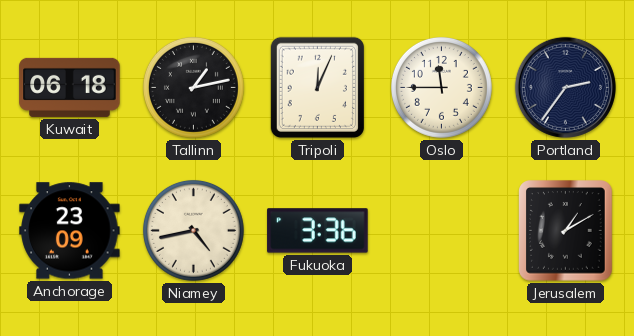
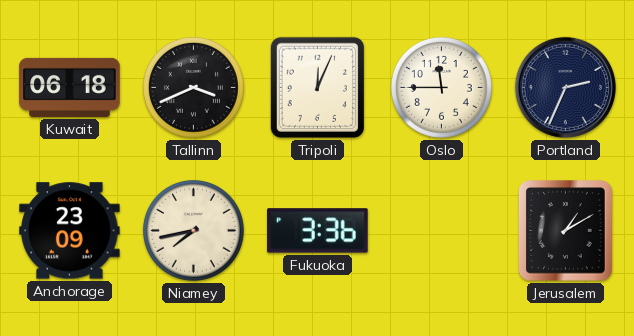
Tallinn: 1:13 -> 3:41
Portland: 2:36 -> 2:34
Niamey: 4:43 -> 7:43
